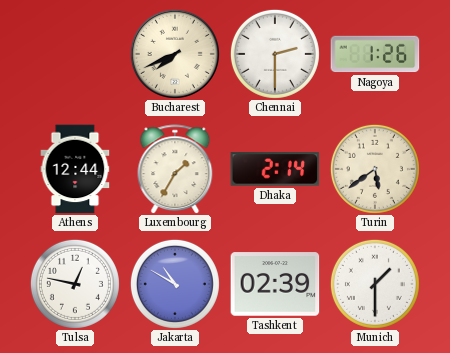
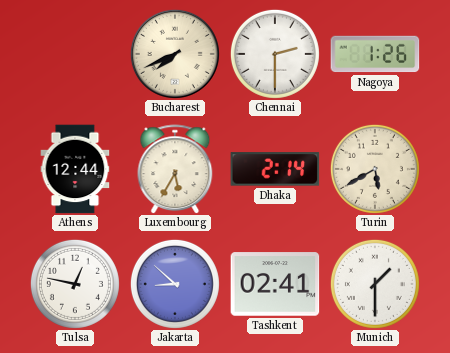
Luxembourg: 1:35 -> 5:35
Turin: 5:39 -> 5:40
Jakarta: 10:50 -> 8:52
Tashkent: 02:39 -> 02:41
